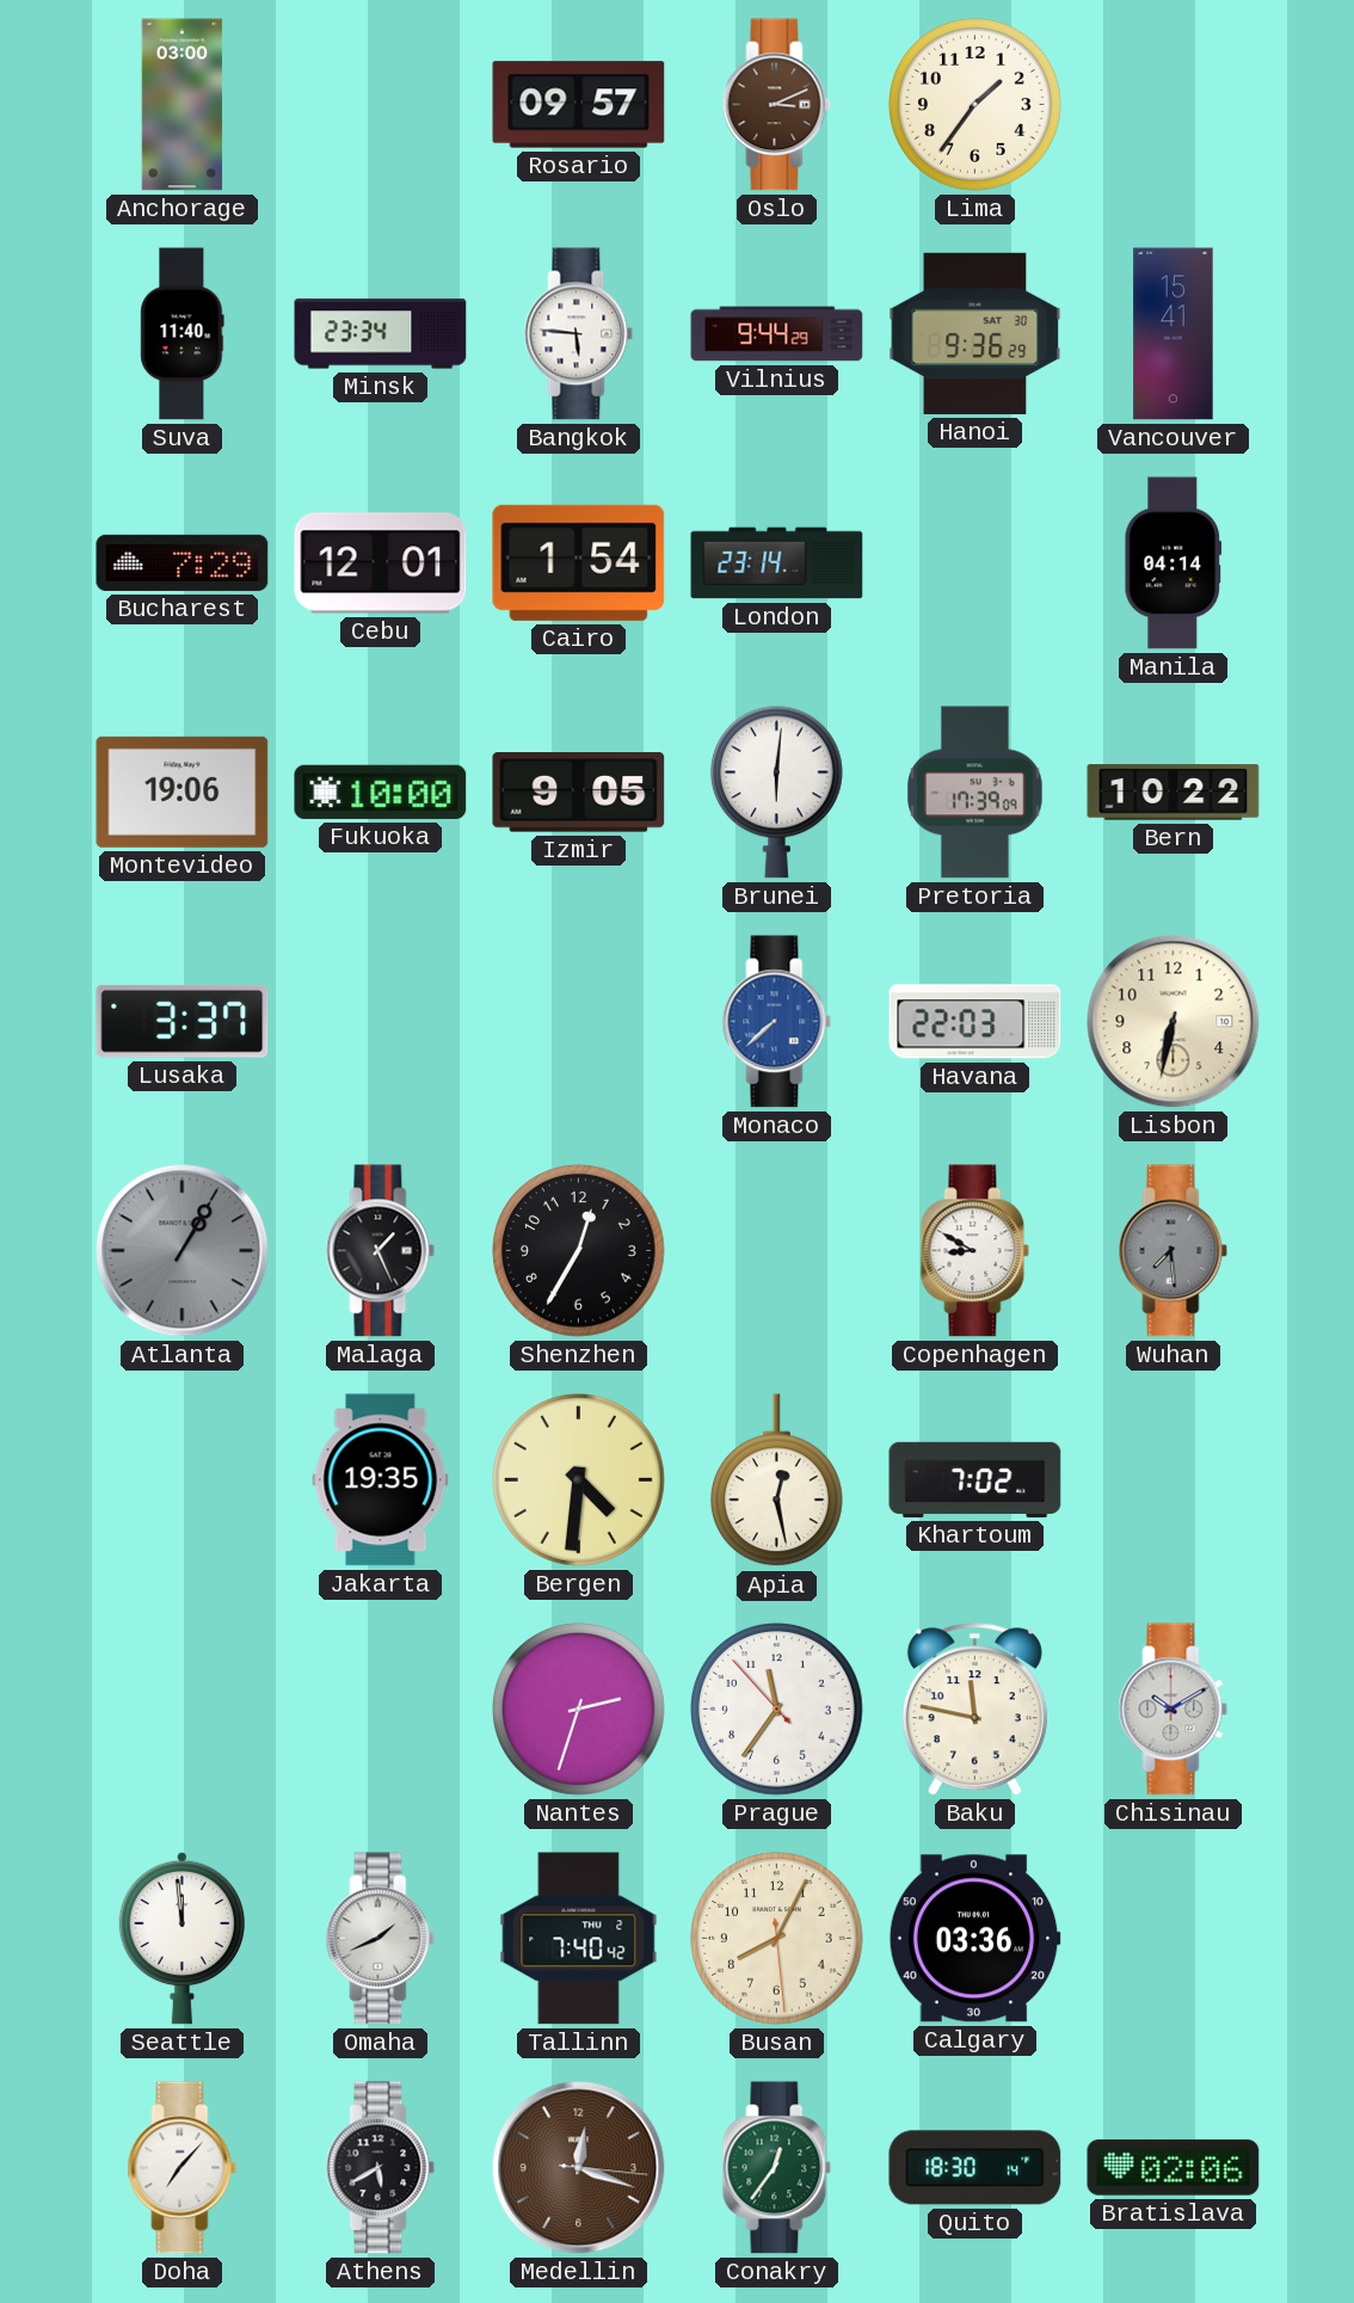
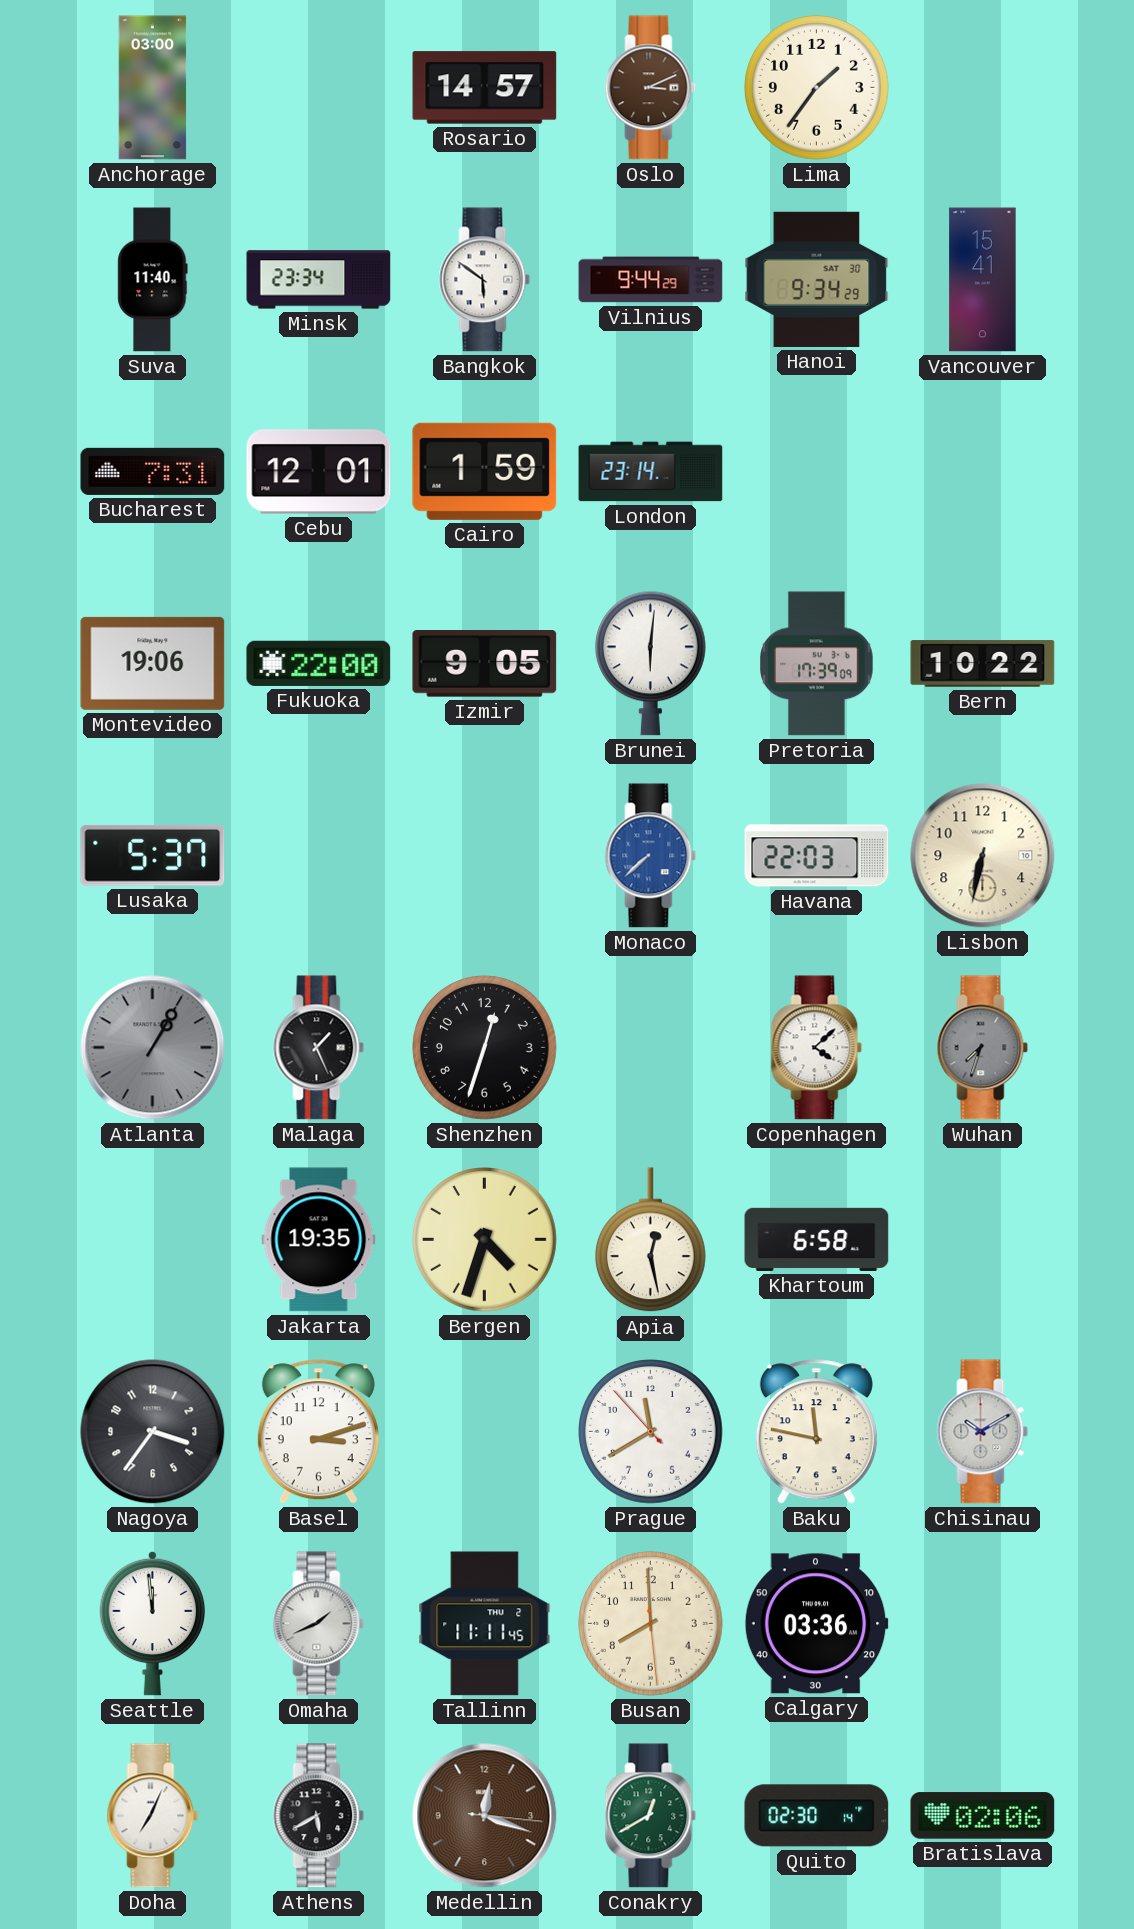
Rosario: 09:57 -> 14:57
Bangkok: 5:46 -> 5:51
Hanoi: 9:36 -> 9:34
Bucharest: 7:29 -> 7:31
Cairo: 1:54 -> 1:59
Manila: 04:14 -> none
Fukuoka: 10:00 -> 22:00
Lusaka: 3:37 -> 5:37
Shenzhen: 12:35 -> 12:33
Copenhagen: 8:50 -> 4:08
Wuhan: 7:29 -> 7:33
Bergen: 4:31 -> 4:33
Khartoum: 7:02 -> 6:58
Nagoya: none -> 3:36
Basel: none -> 3:12
Nantes: 2:33 -> none
Prague: 11:35 -> 11:39
Tallinn: 7:40 -> 11:11
Busan: 8:04 -> 7:59
Doha: 7:07 -> 7:04
Conakry: 12:36 -> 12:40
Quito: 18:30 -> 02:30
